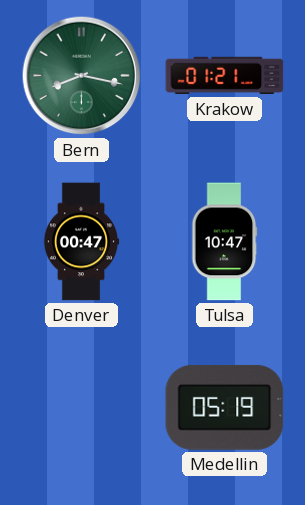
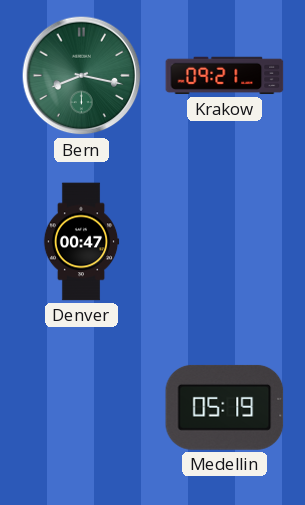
Krakow: 01:21 -> 09:21
Tulsa: 10:47 -> none
